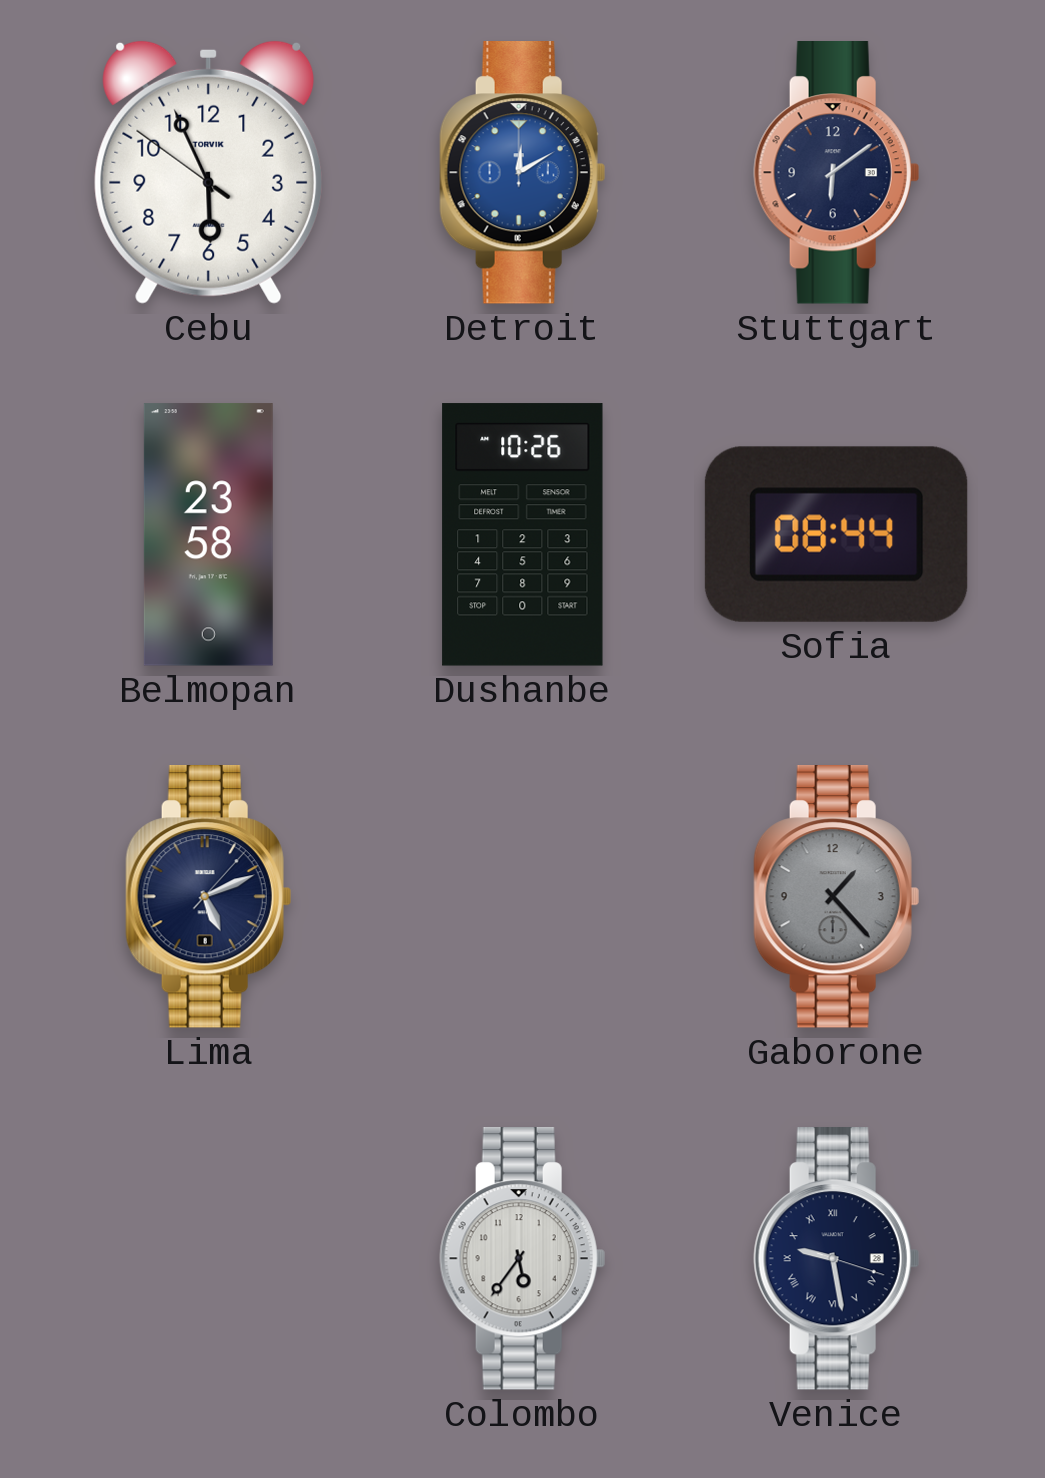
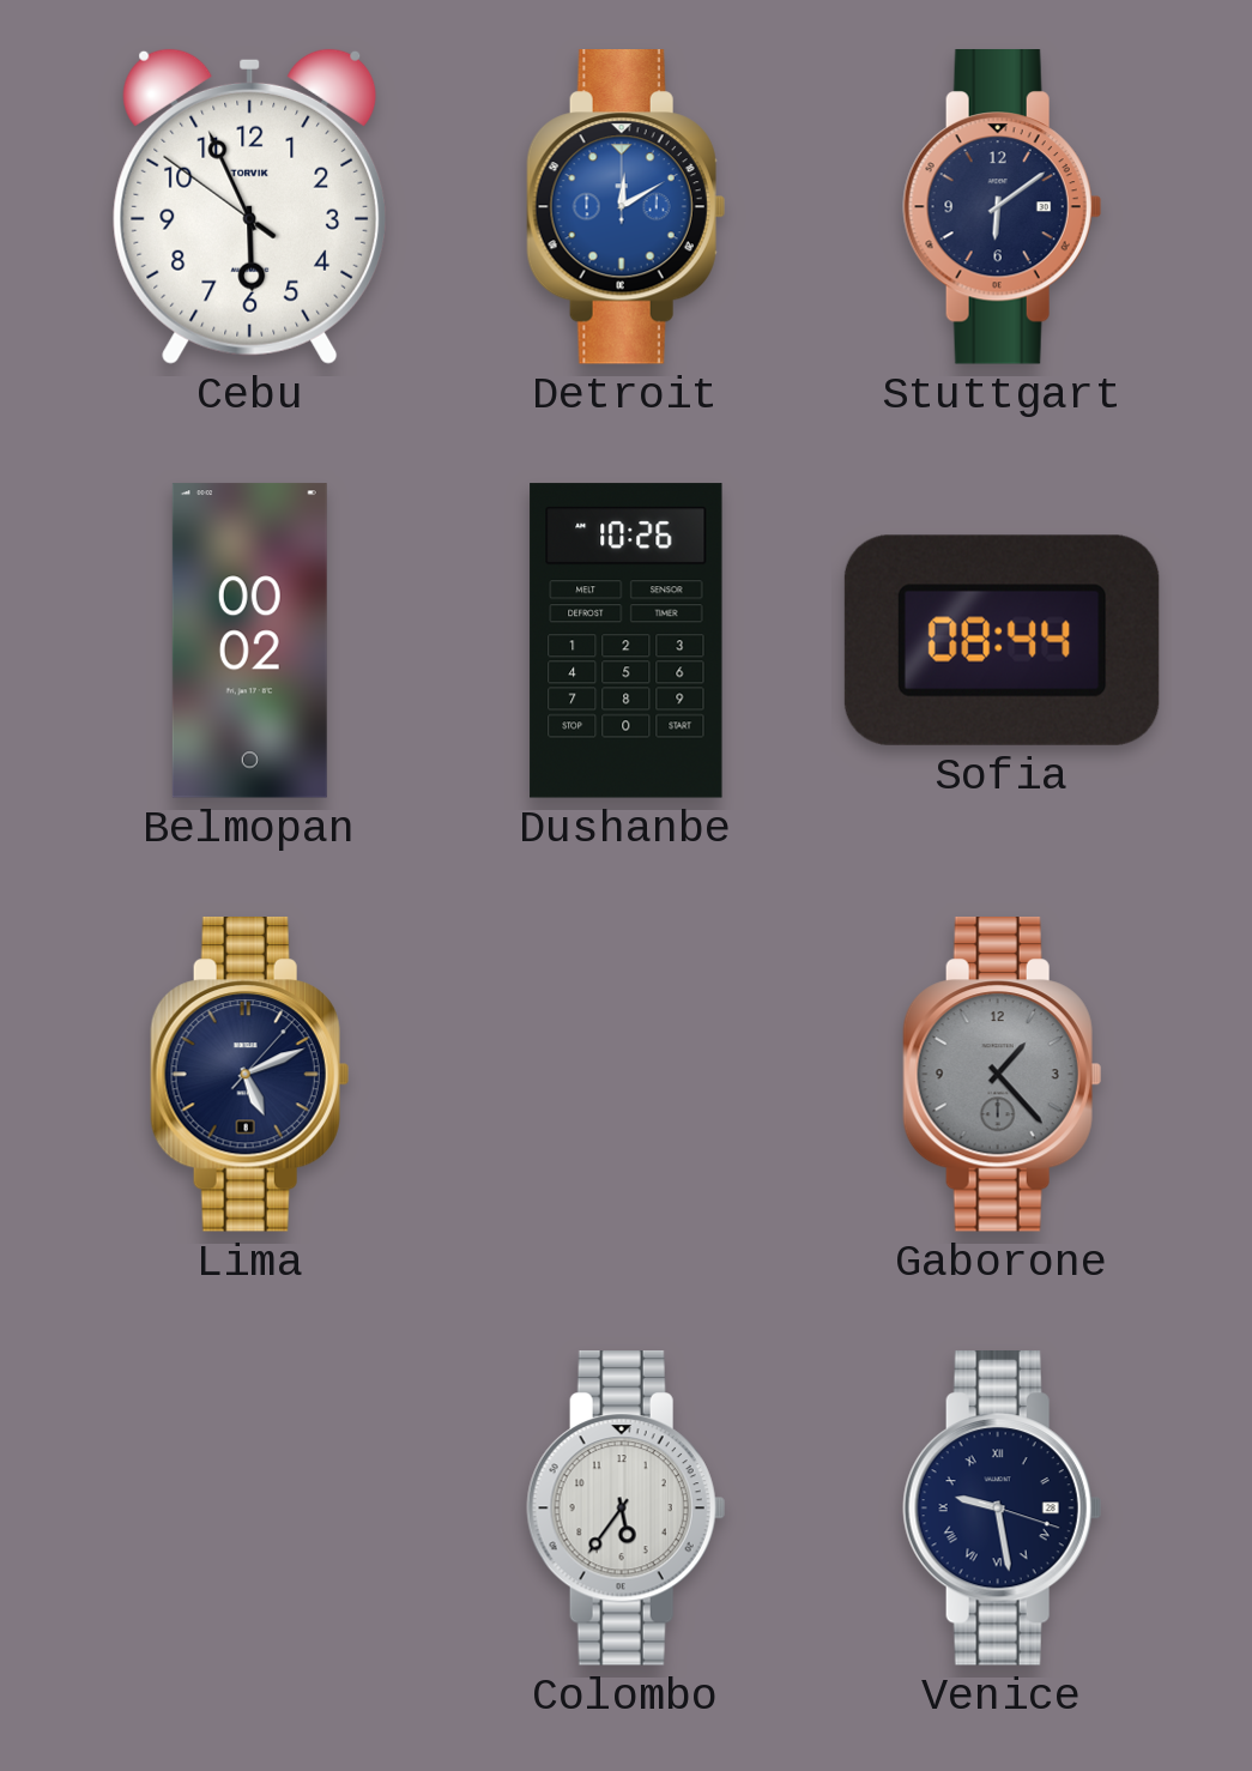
Belmopan: 23:58 -> 00:02
